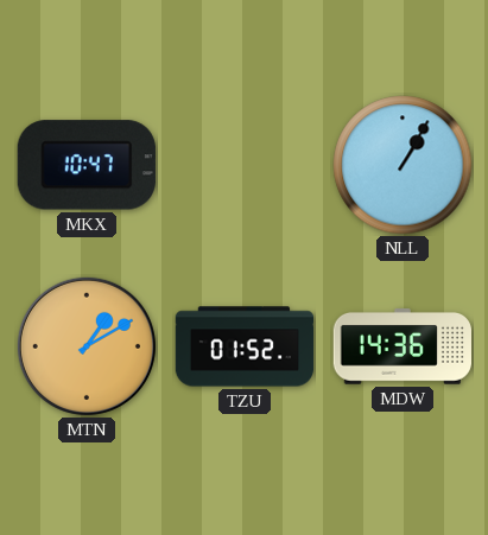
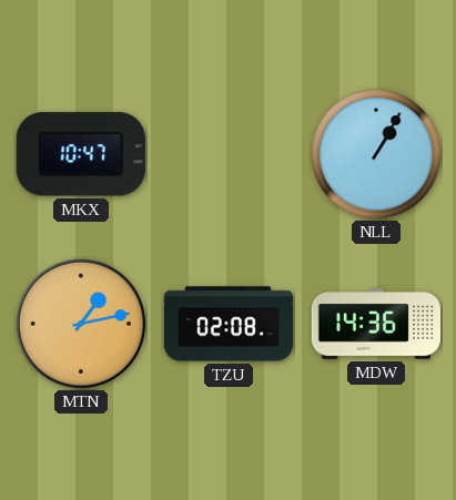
MTN: 1:10 -> 1:13
TZU: 01:52 -> 02:08
